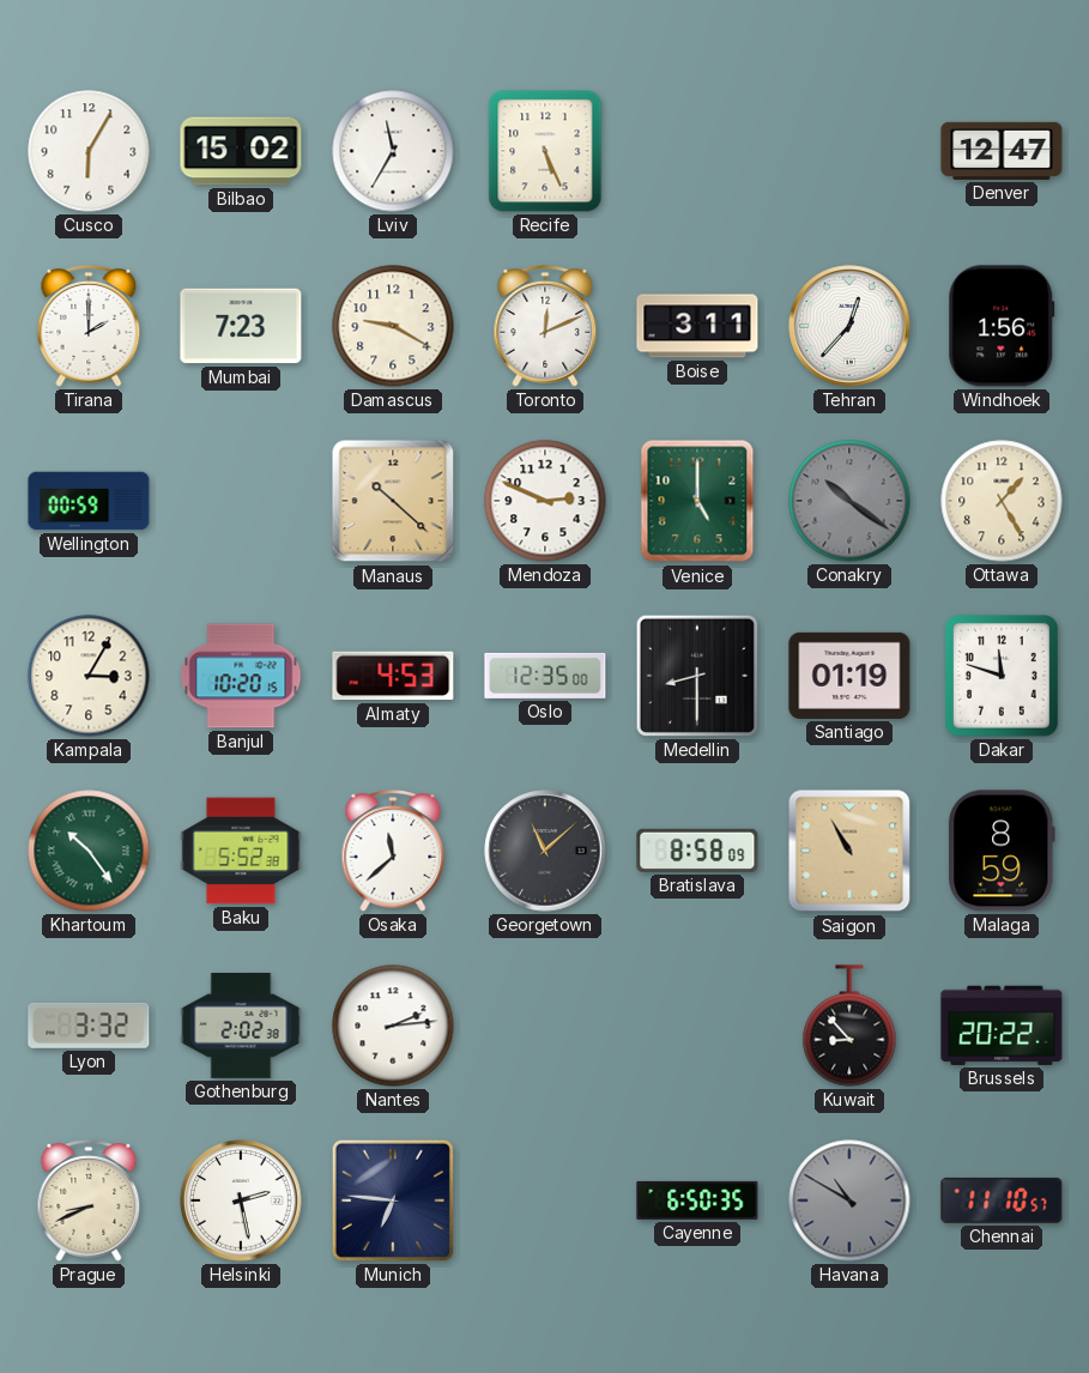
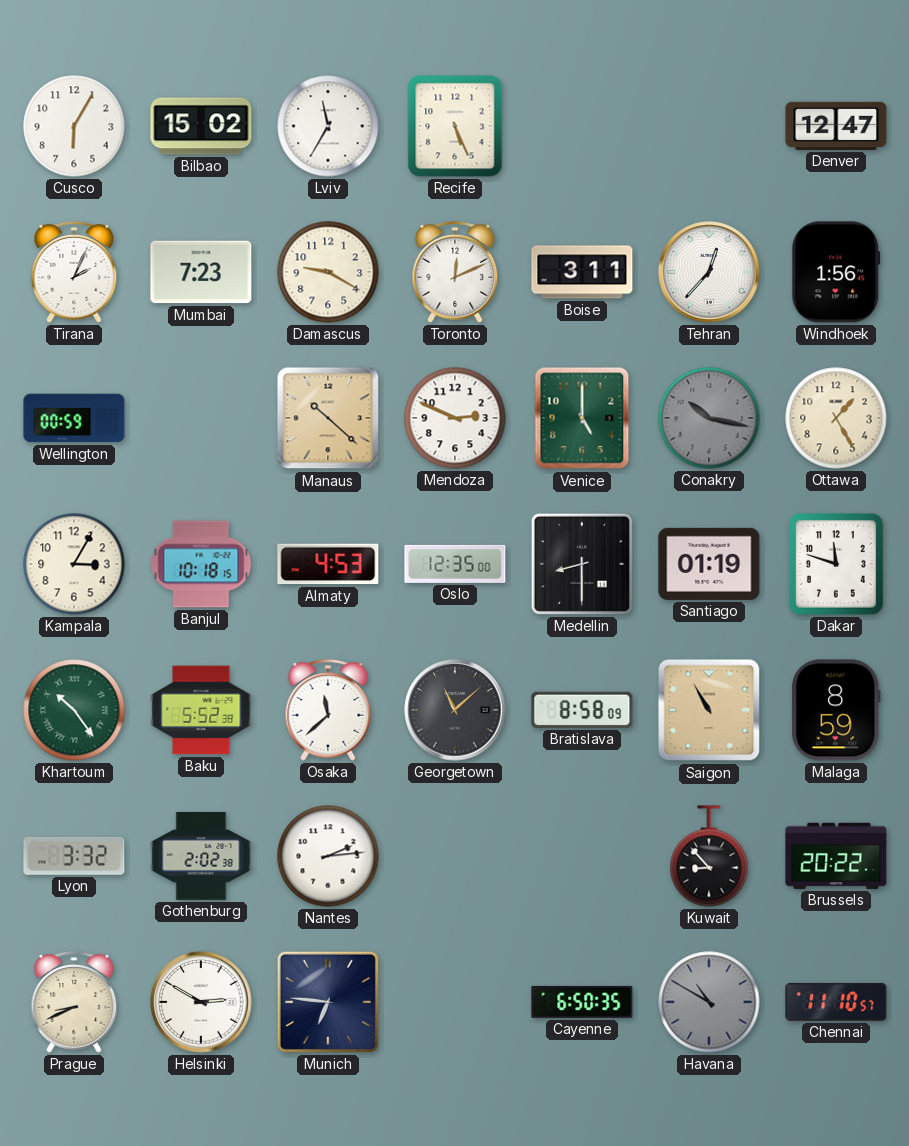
Tirana: 2:00 -> 2:04
Conakry: 10:21 -> 10:17
Banjul: 10:20 -> 10:18
Helsinki: 2:28 -> 2:50
